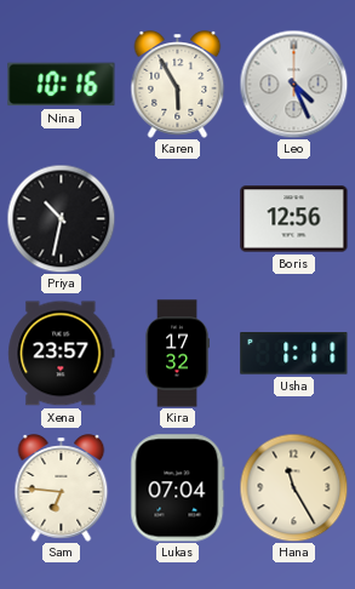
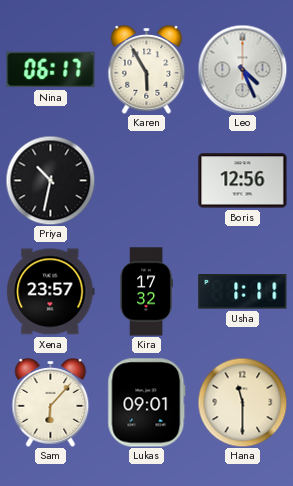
Nina: 10:16 -> 06:17
Sam: 6:46 -> 6:07
Lukas: 07:04 -> 09:01
Hana: 11:25 -> 11:30
